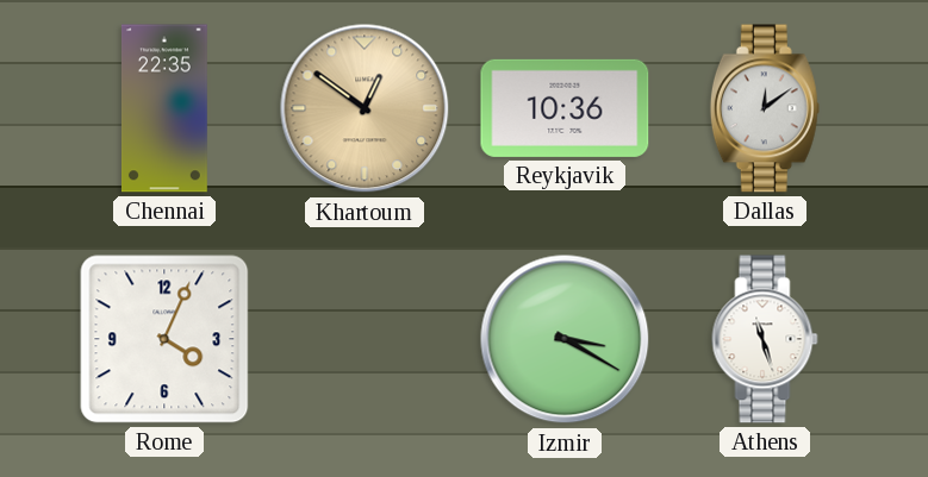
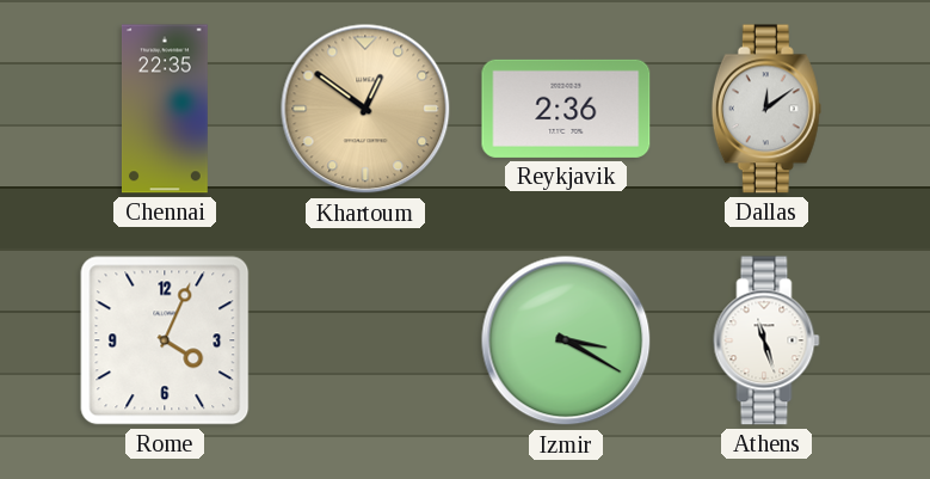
Reykjavik: 10:36 -> 2:36
